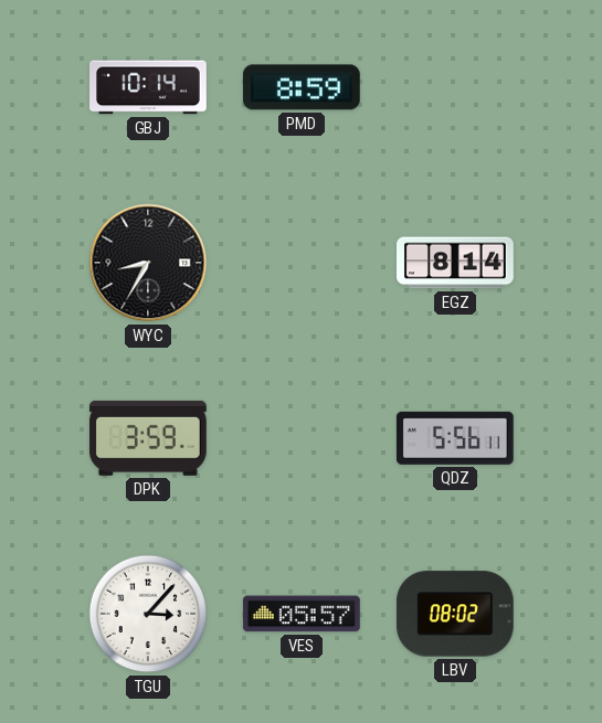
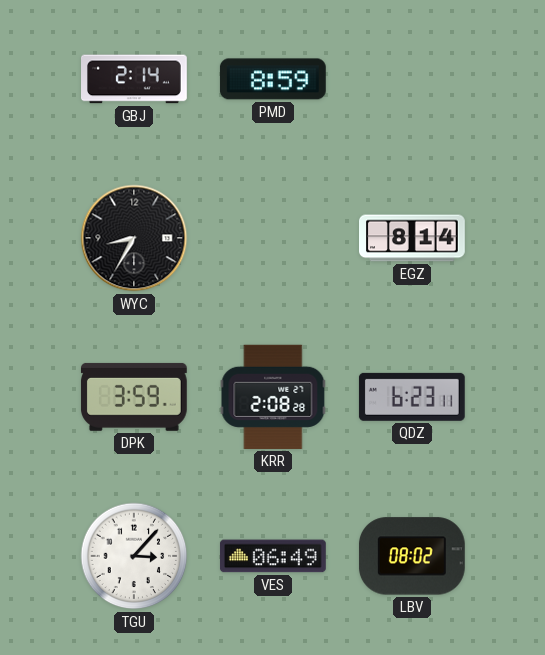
GBJ: 10:14 -> 2:14
KRR: none -> 2:08
QDZ: 5:56 -> 6:23
VES: 05:57 -> 06:49
